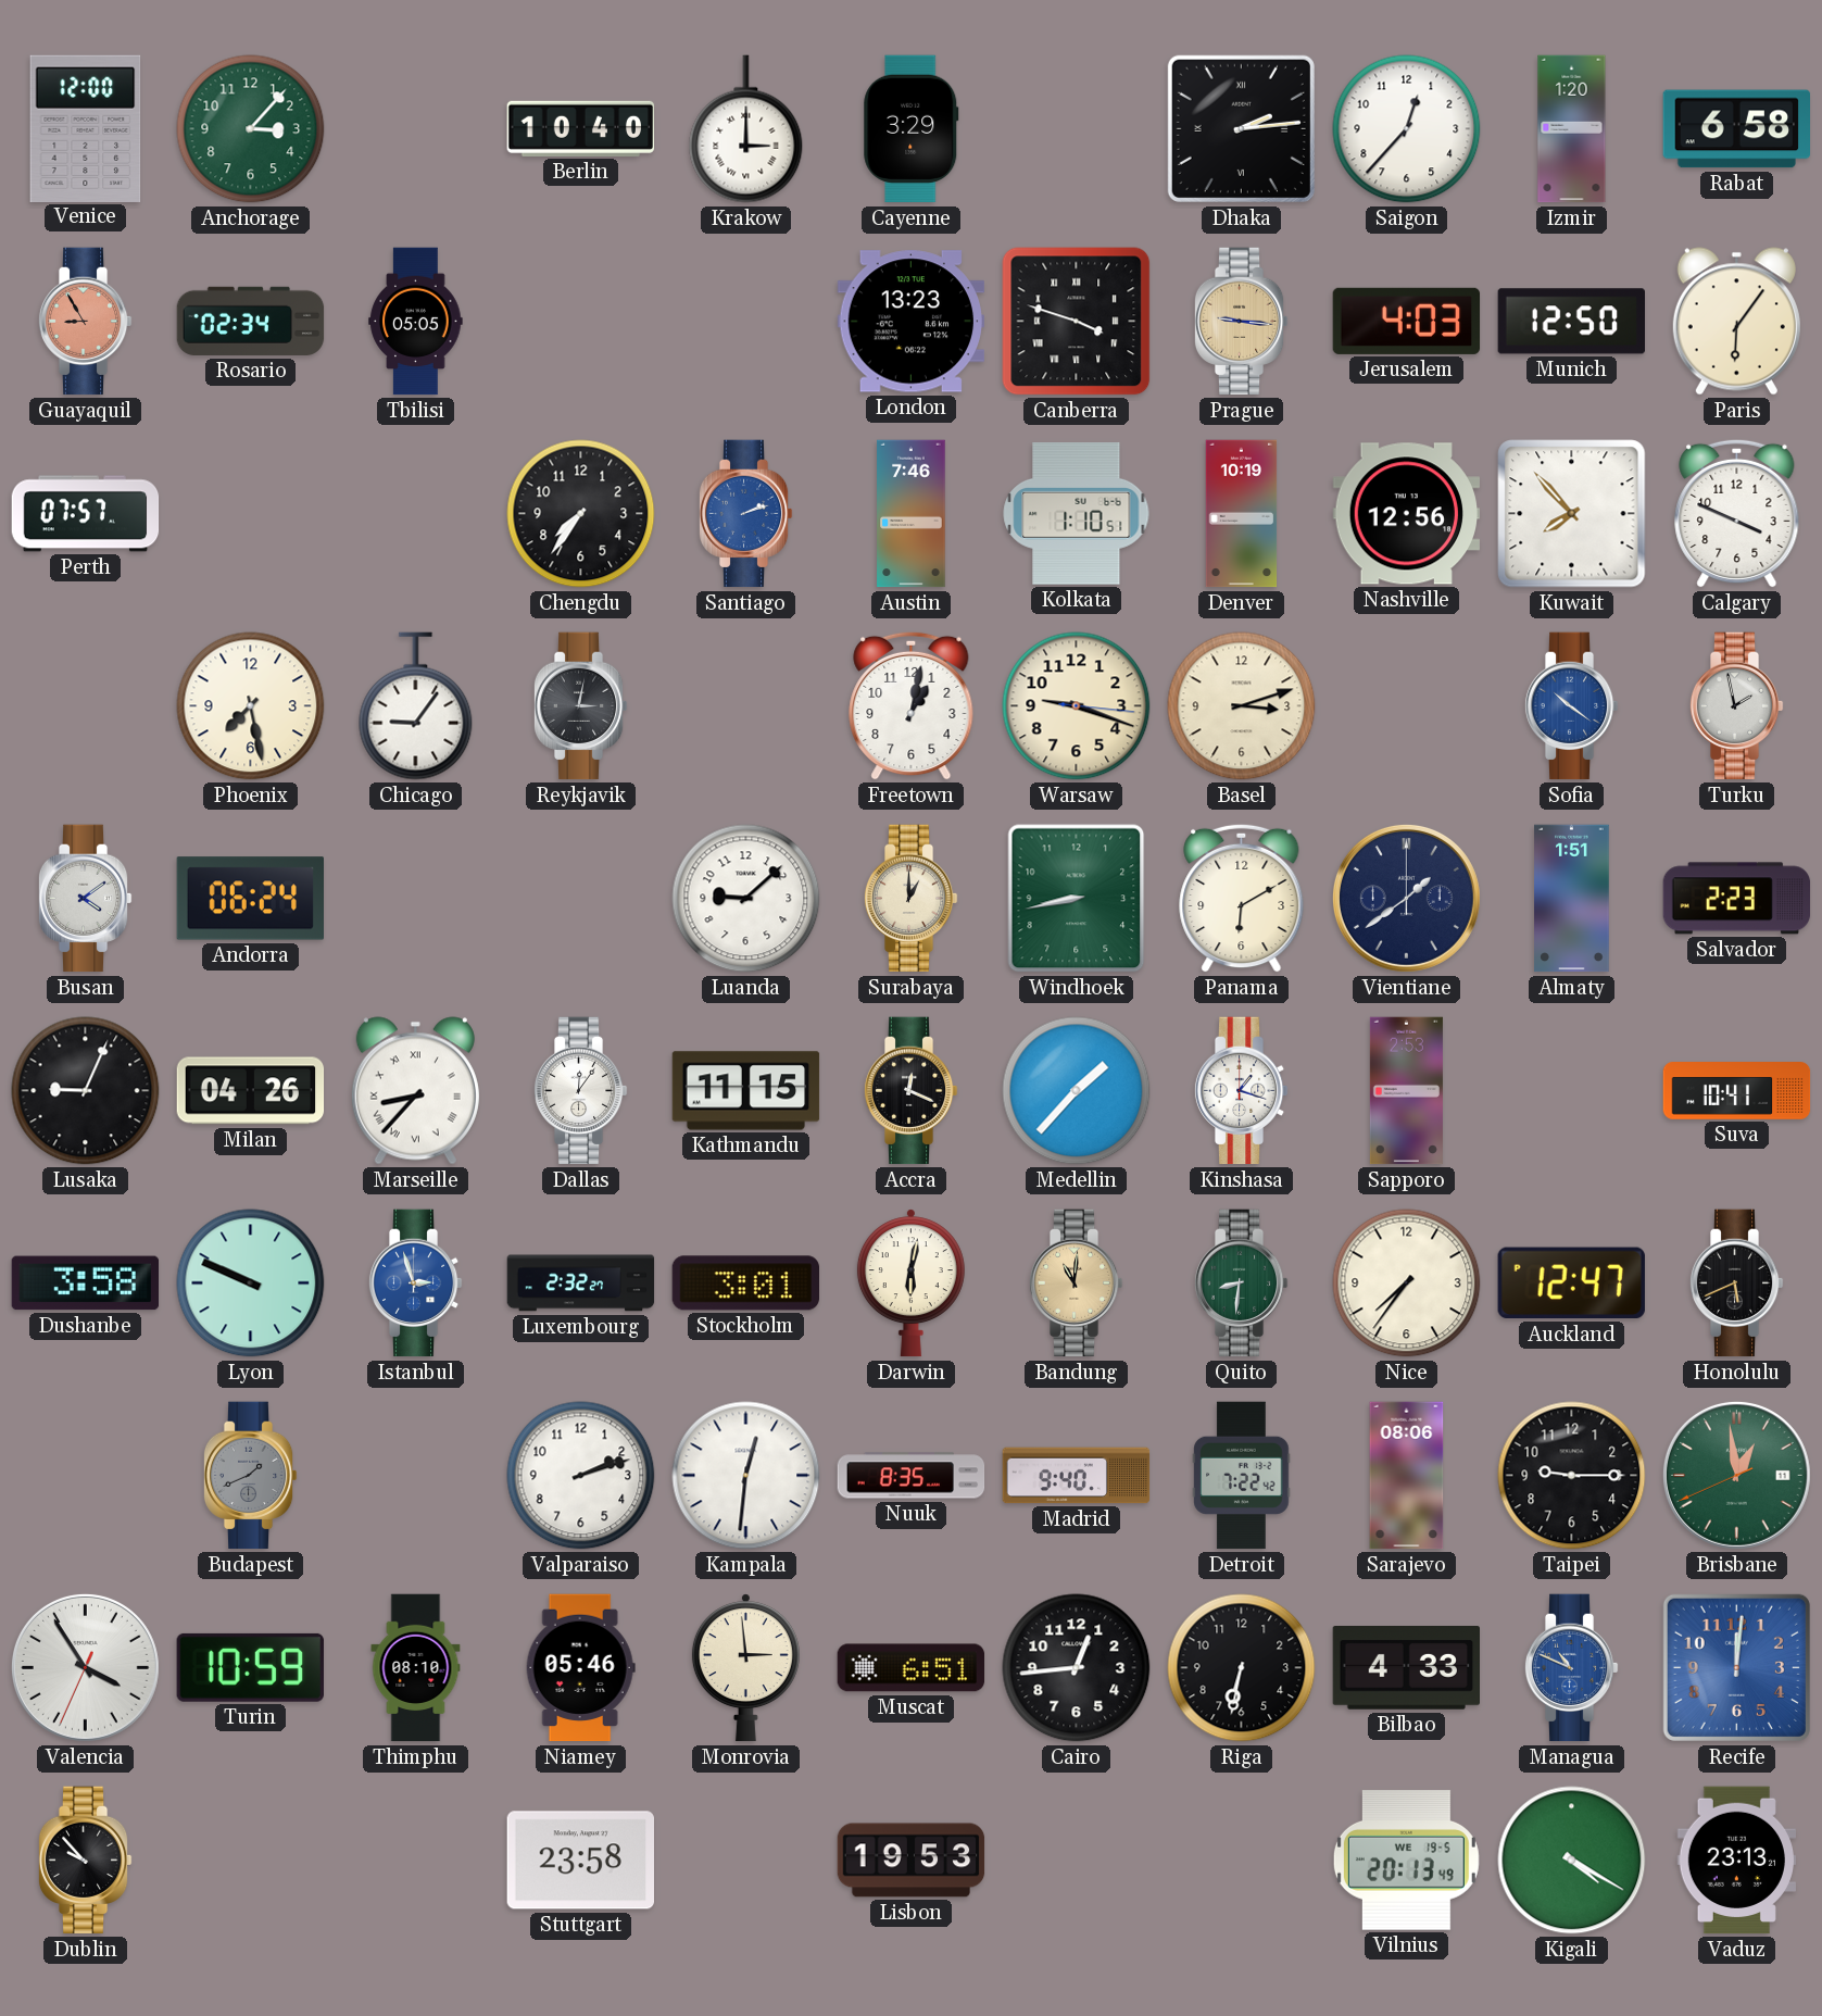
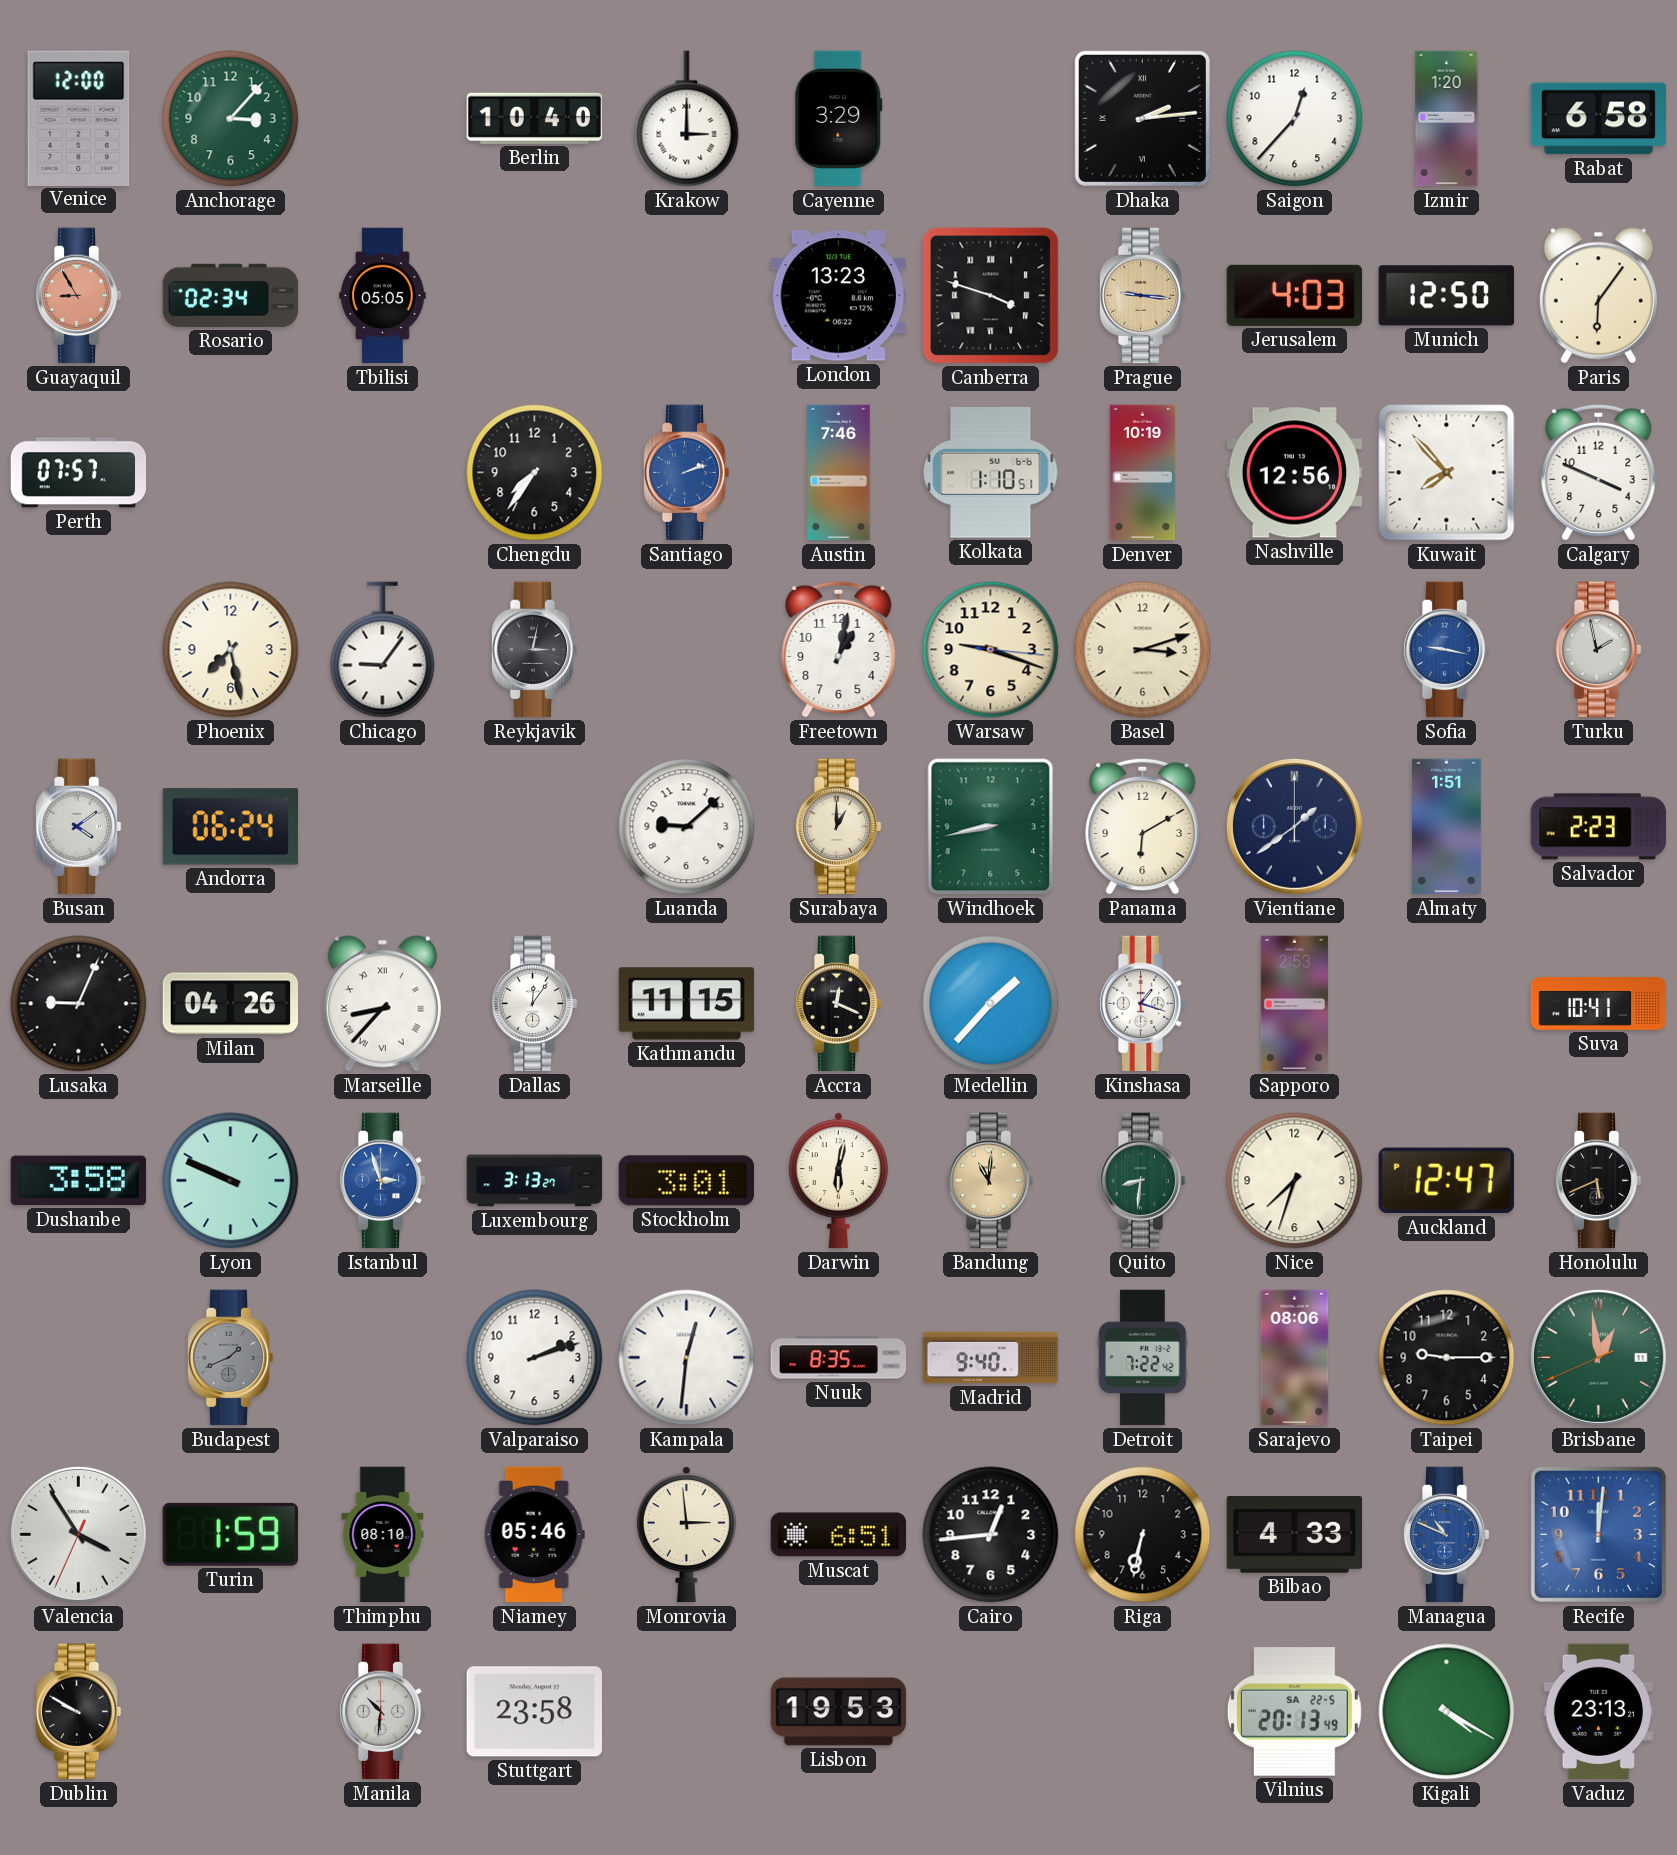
Sofia: 10:21 -> 9:17
Luxembourg: 2:32 -> 3:13
Nice: 7:36 -> 7:33
Turin: 10:59 -> 1:59
Dublin: 9:53 -> 9:50
Manila: none -> 10:31
Vilnius date: WE 19-5 -> SA 22-5
